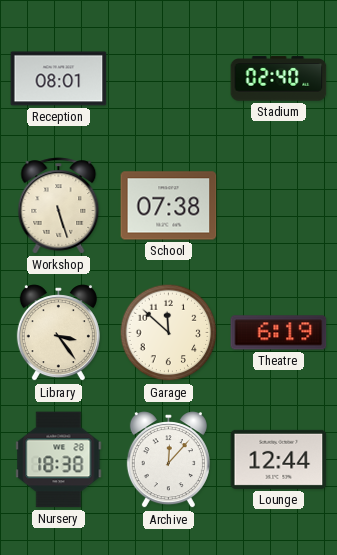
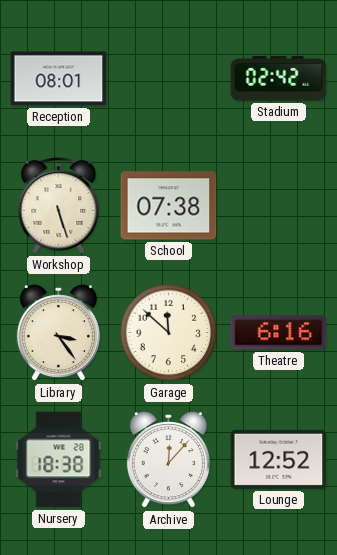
Stadium: 02:40 -> 02:42
Theatre: 6:19 -> 6:16
Lounge: 12:44 -> 12:52
